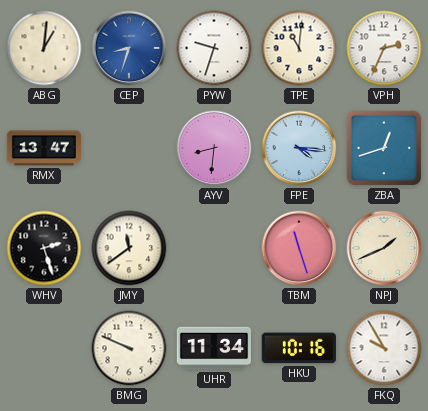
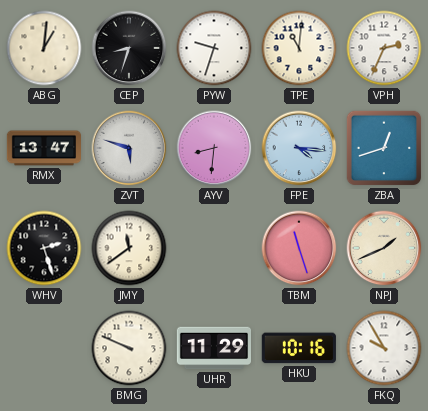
CEP dial: blue -> black
ZVT: none -> 5:48
UHR: 11:34 -> 11:29
